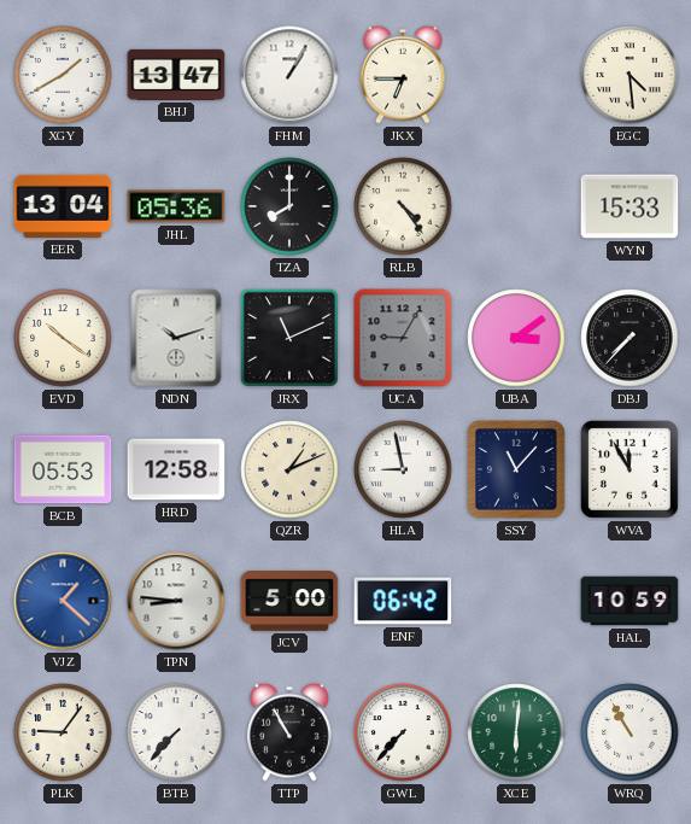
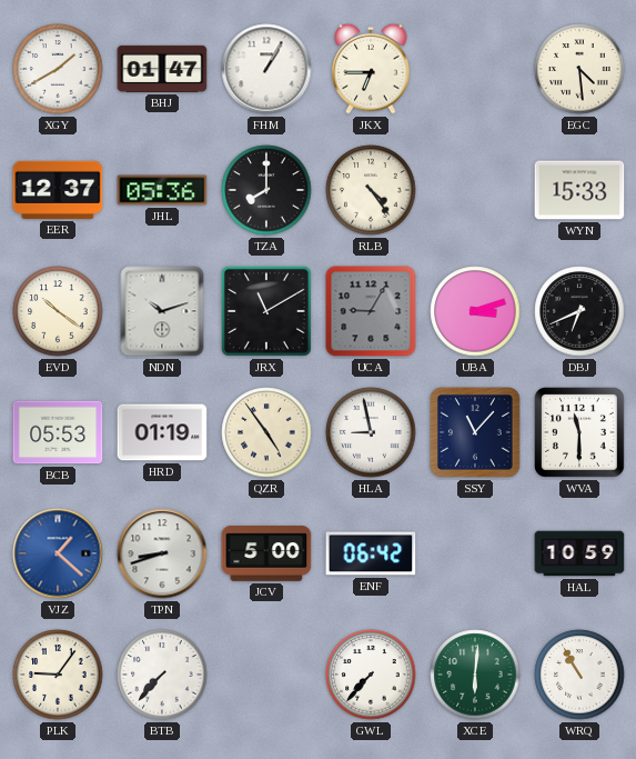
BHJ: 13:47 -> 01:47
EER: 13:04 -> 12:37
JRX: 11:11 -> 11:10
UBA: 3:09 -> 3:12
DBJ: 7:37 -> 6:41
HRD: 12:58 -> 01:19
QZR: 1:11 -> 4:54
WVA: 11:55 -> 11:30
TPN: 8:46 -> 8:42
TTP: 10:55 -> none
